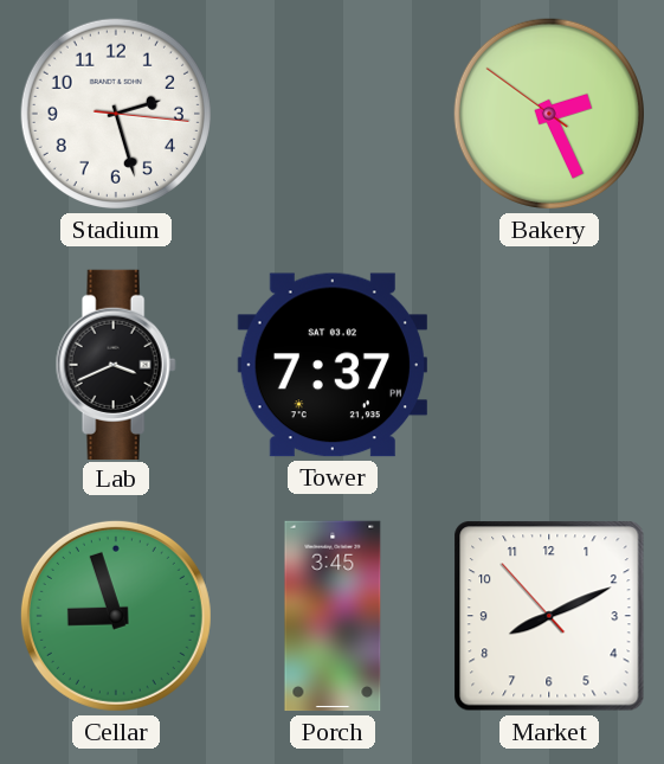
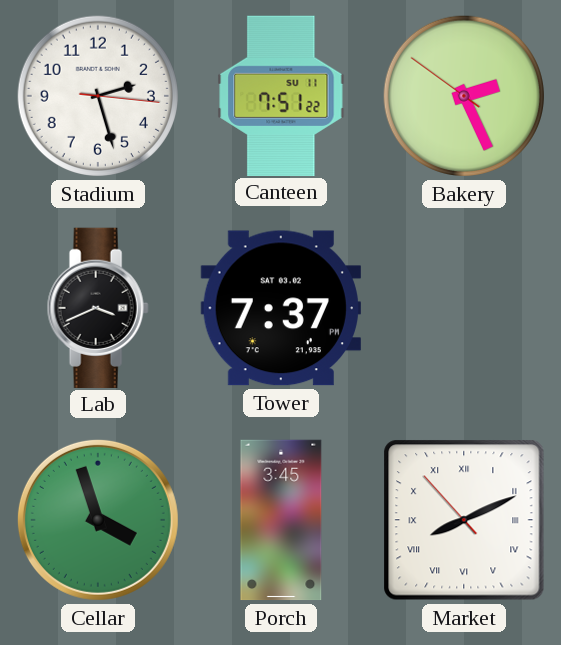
Canteen: none -> 7:51
Cellar: 8:57 -> 3:57
Market numerals: Arabic -> Roman
